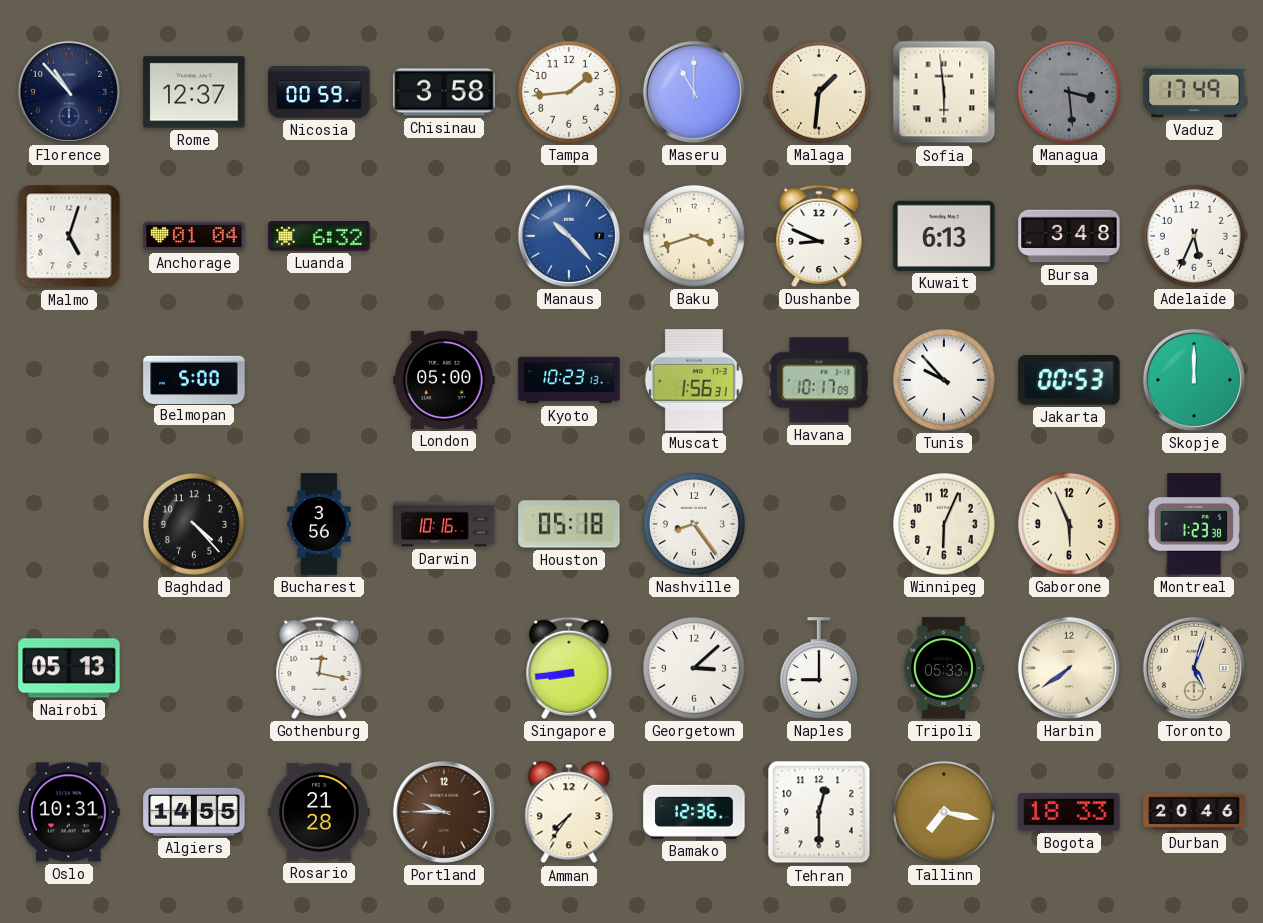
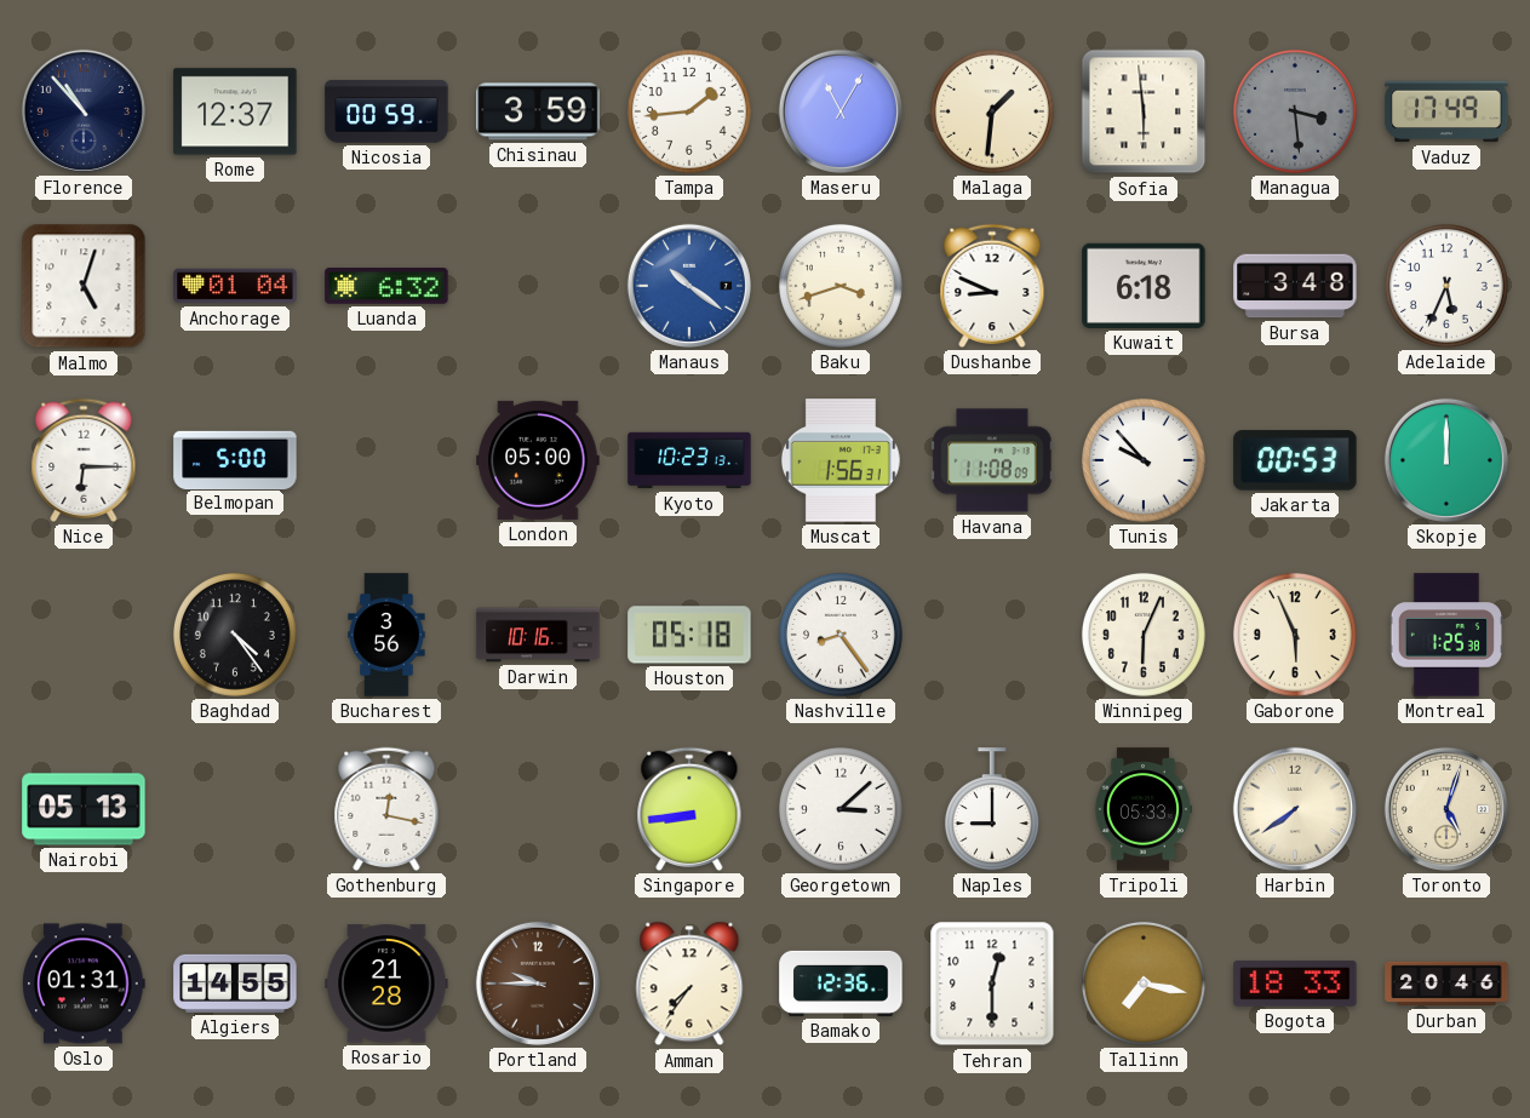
Chisinau: 3:58 -> 3:59
Maseru: 11:00 -> 11:05
Manaus: 10:23 -> 10:21
Kuwait: 6:13 -> 6:18
Nice: none -> 6:15
Havana: 10:17 -> 11:08
Baghdad: 4:23 -> 4:24
Montreal: 1:23 -> 1:25
Oslo: 10:31 -> 01:31
